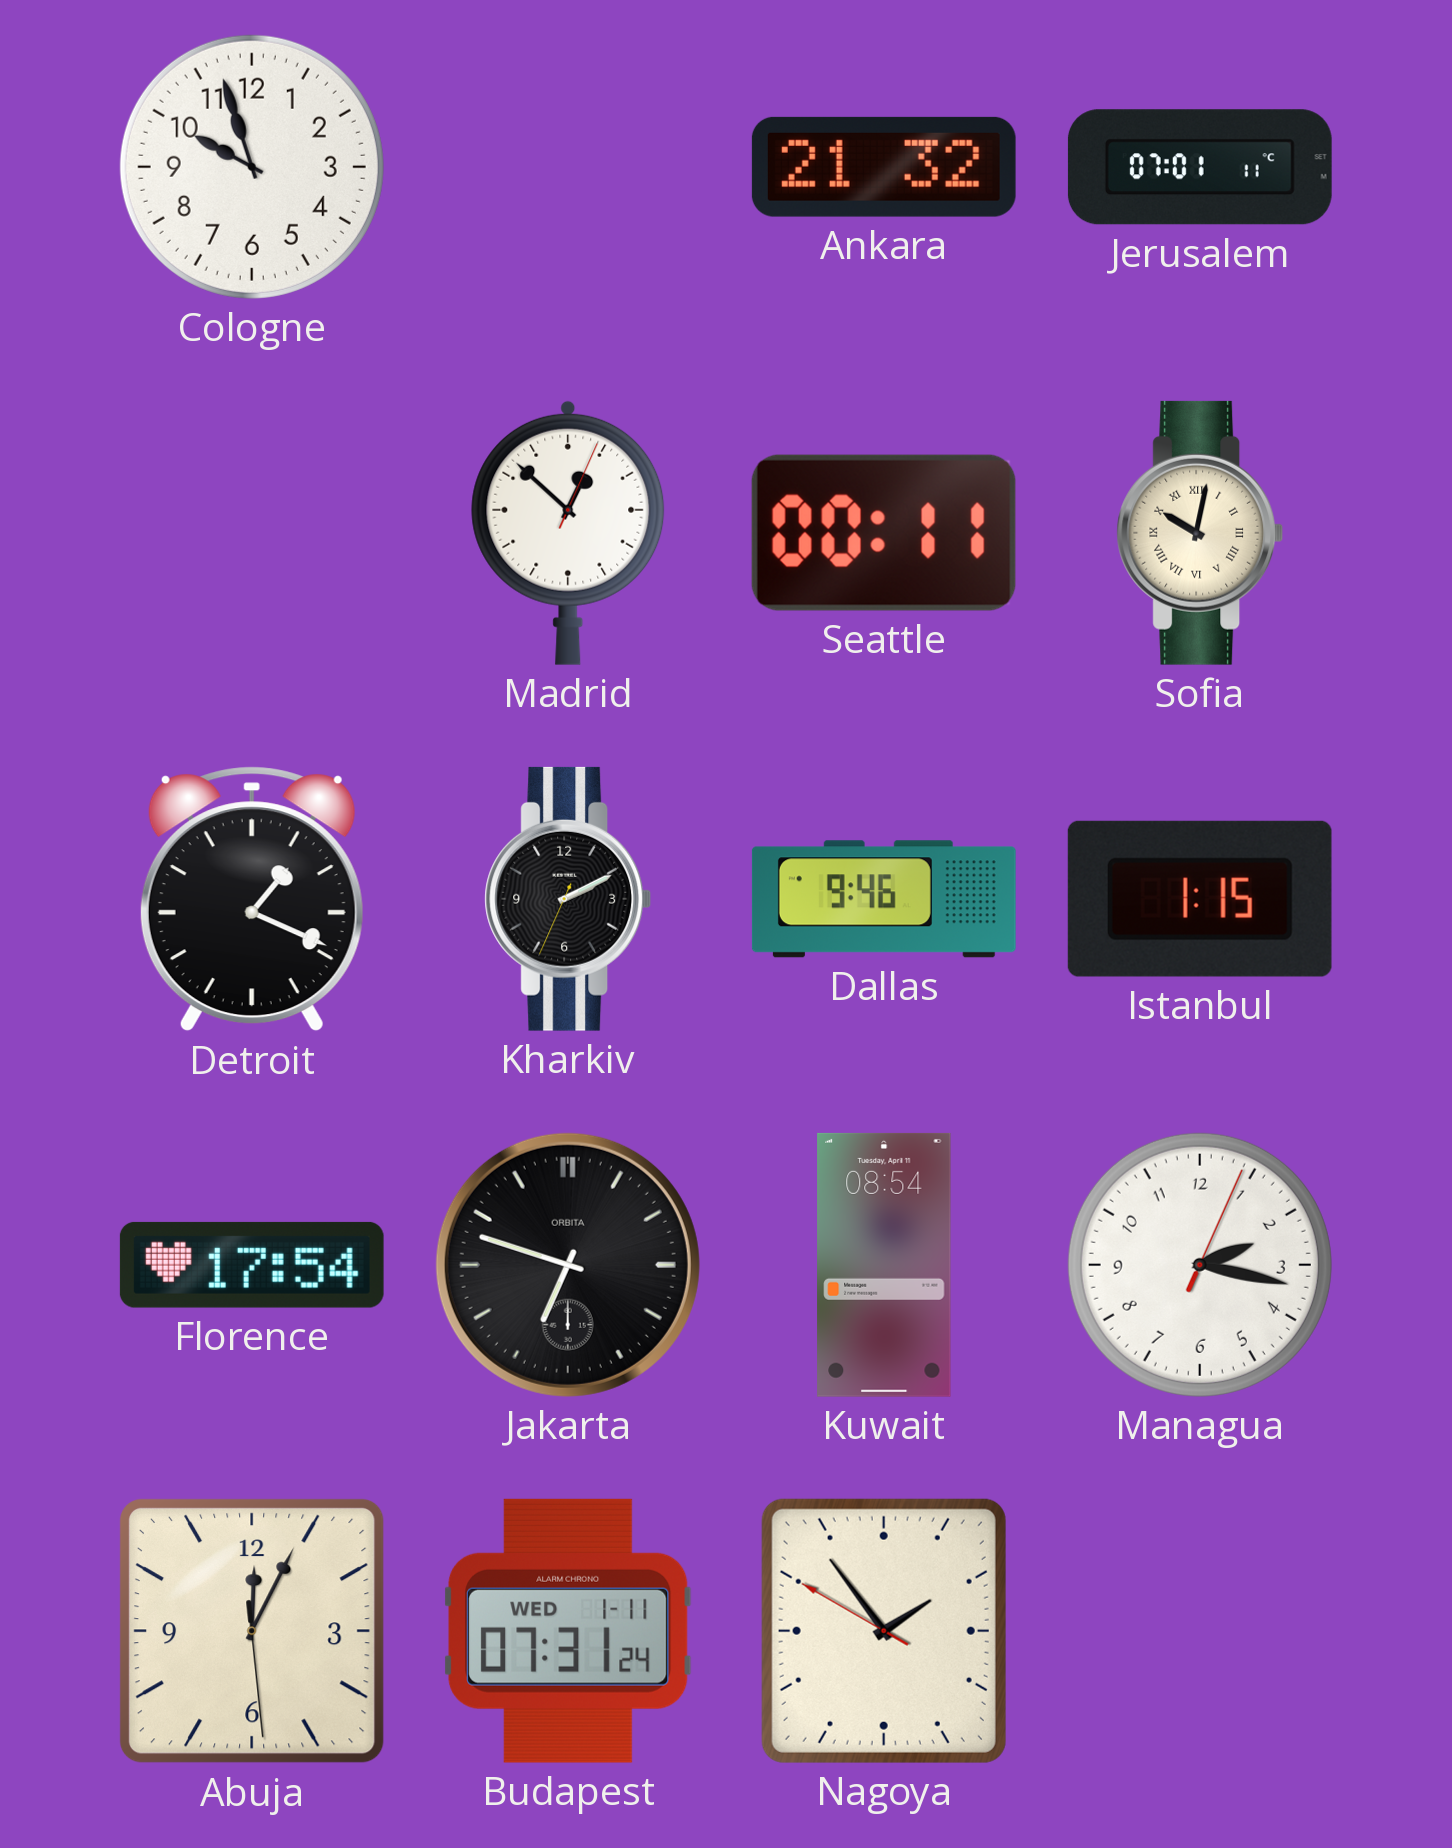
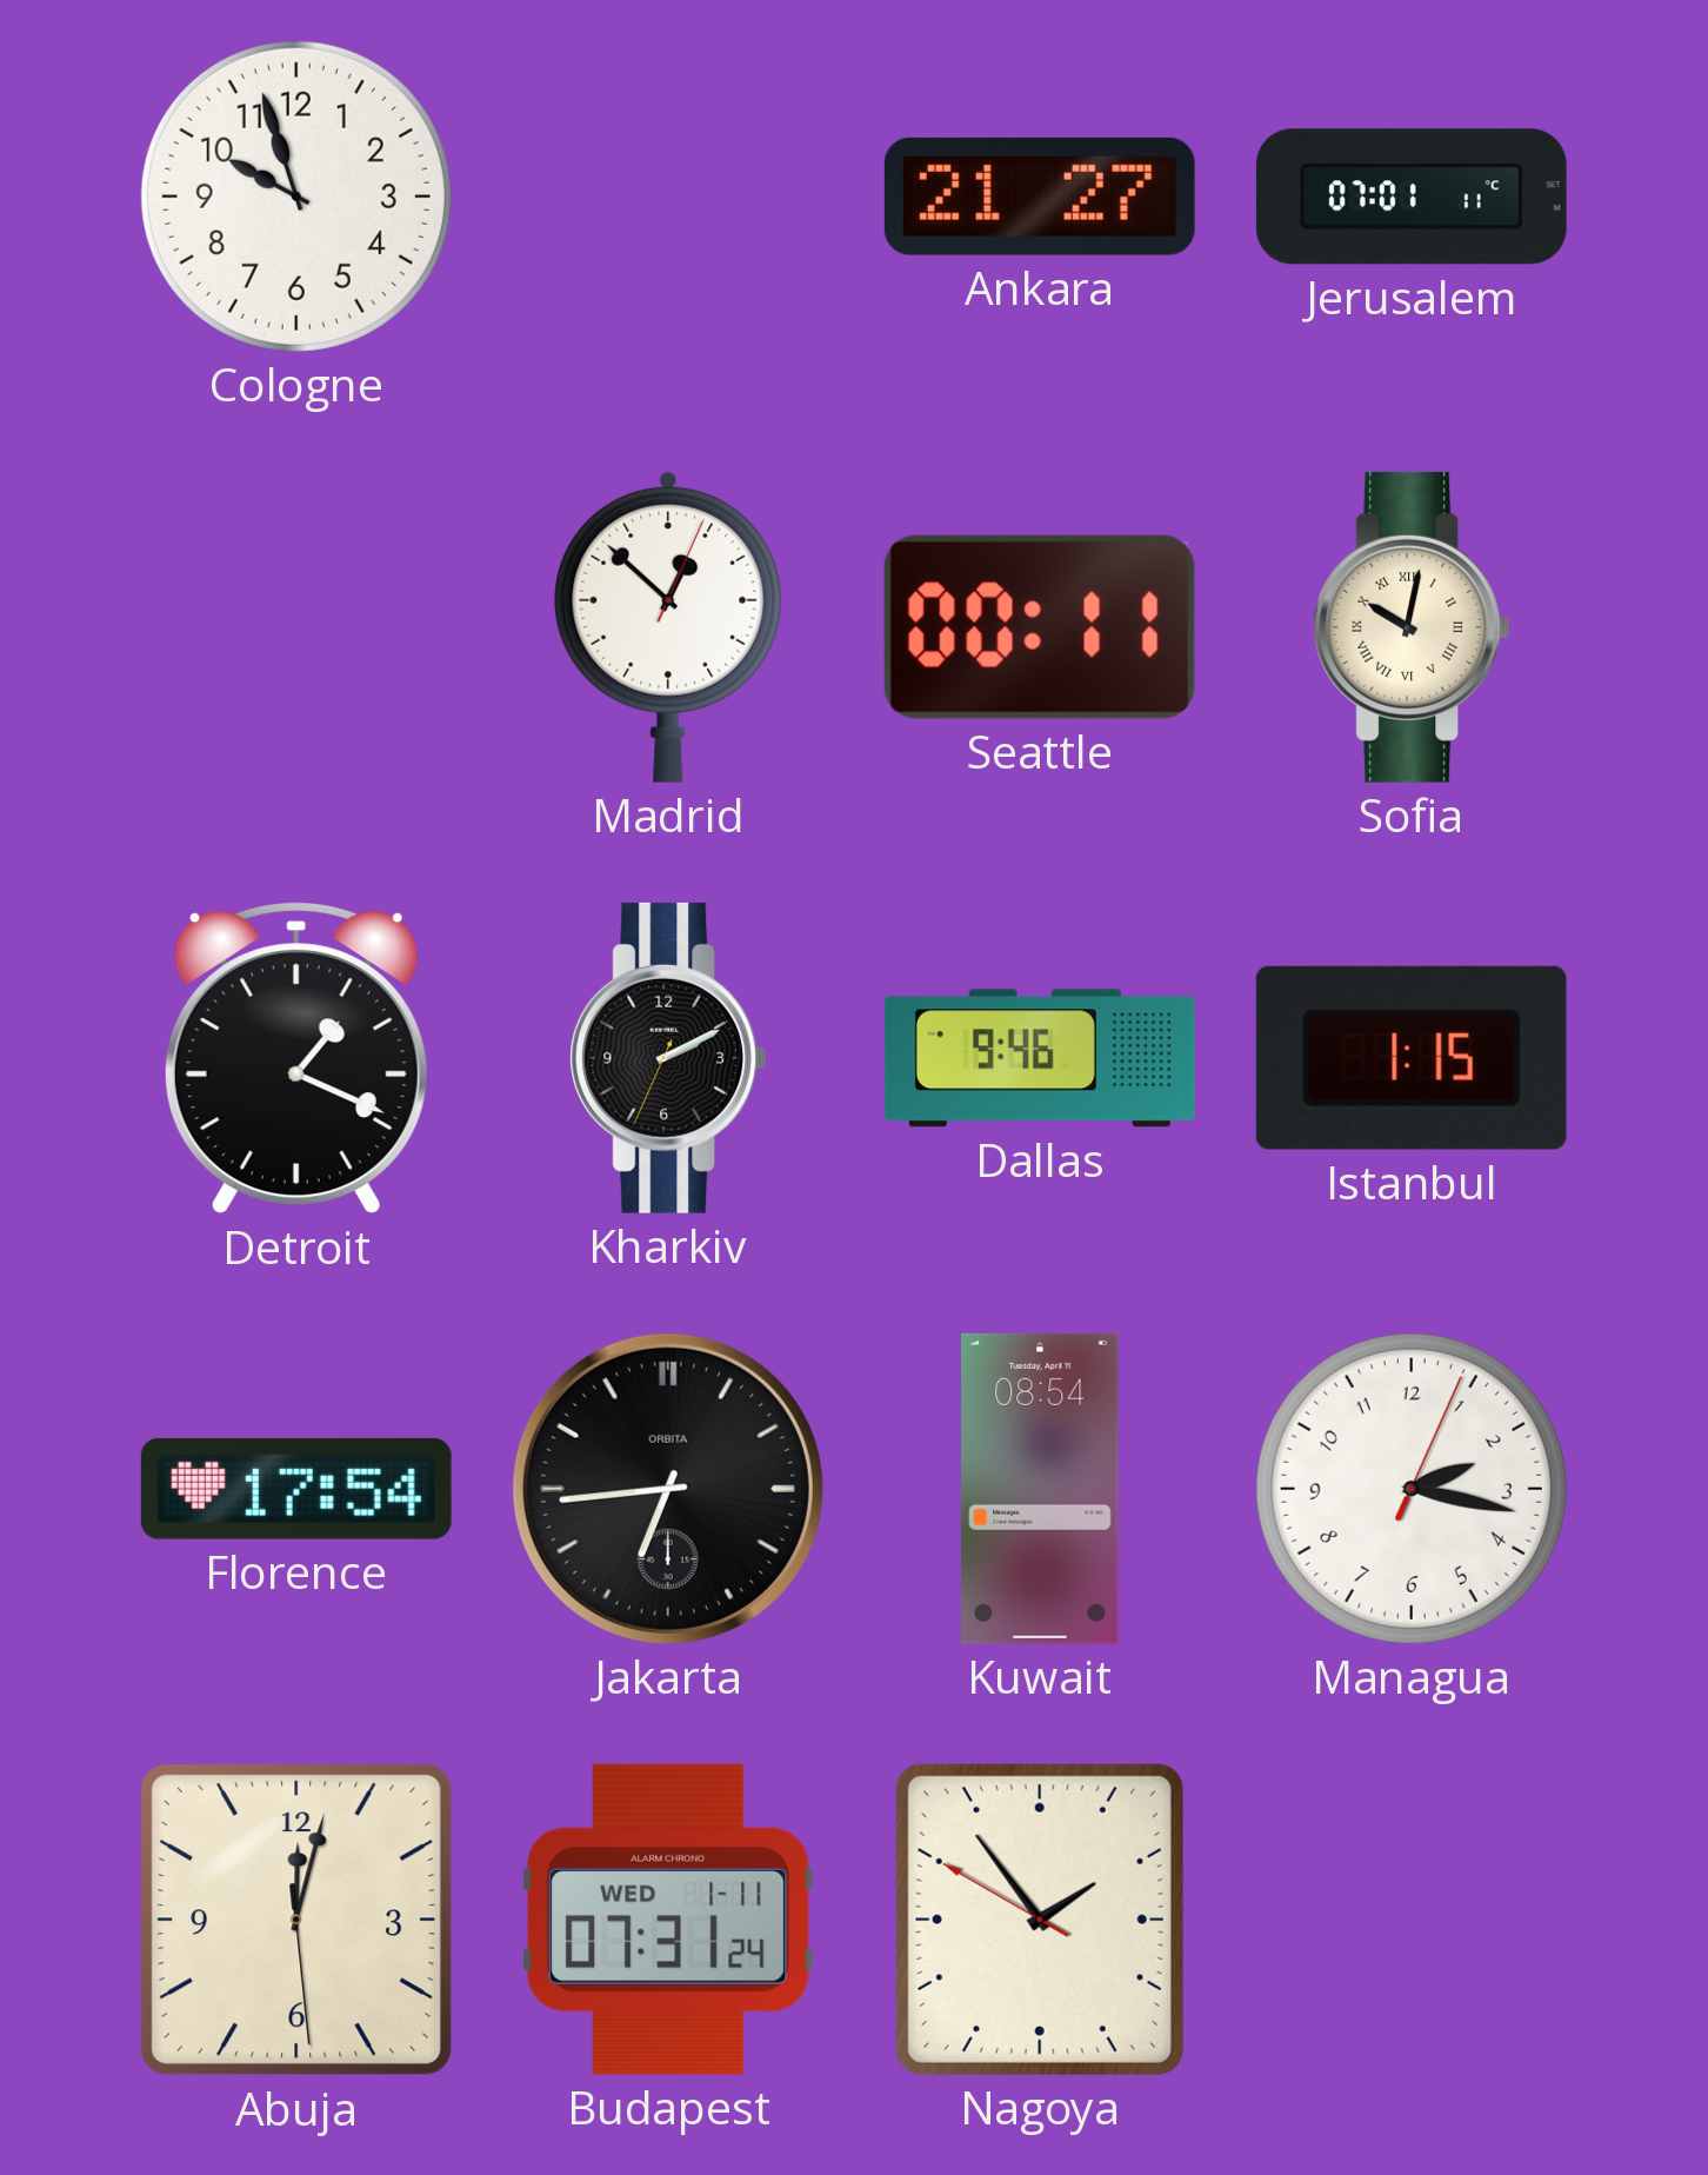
Ankara: 21:32 -> 21:27
Jakarta: 6:48 -> 6:44
Abuja: 12:04 -> 12:02
